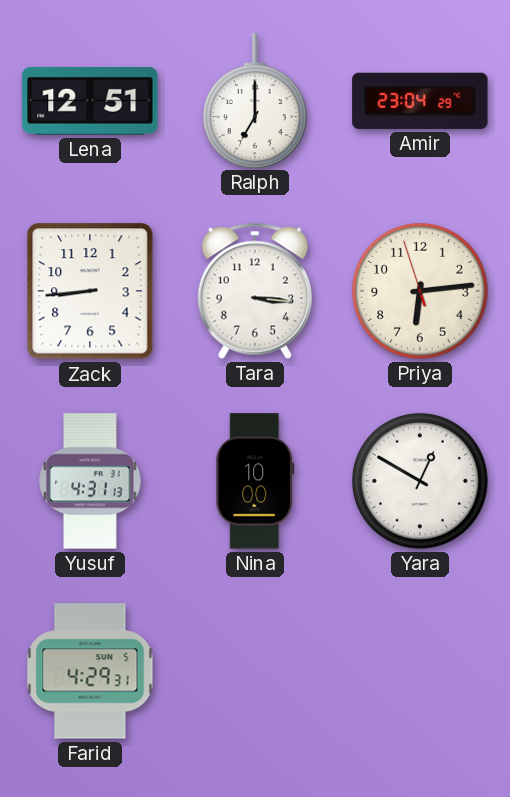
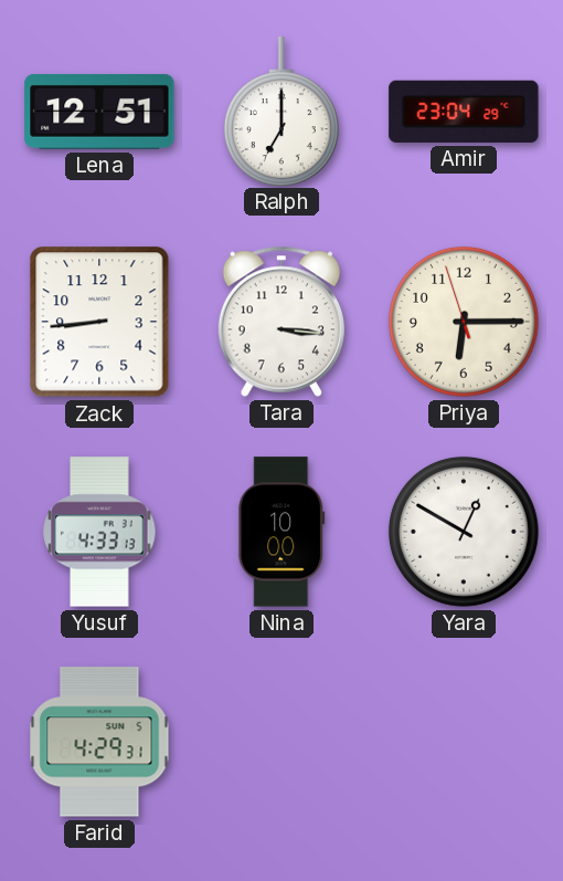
Priya: 6:13 -> 6:14
Yusuf: 4:31 -> 4:33
